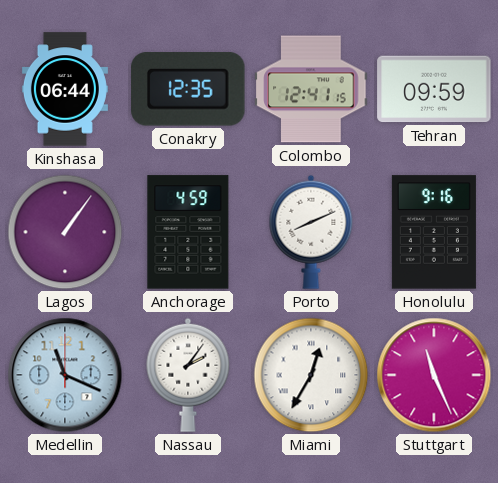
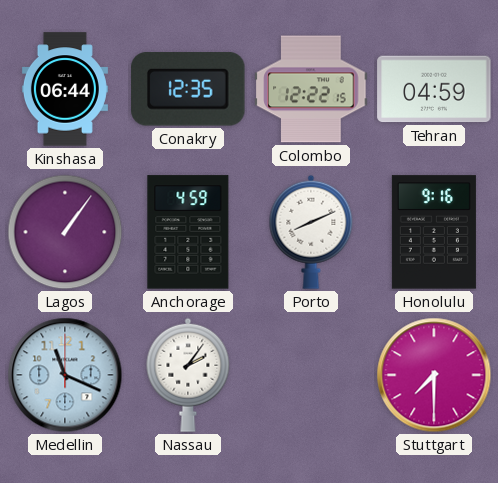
Colombo: 12:41 -> 12:22
Tehran: 09:59 -> 04:59
Miami: 12:35 -> none
Stuttgart: 11:26 -> 7:30
